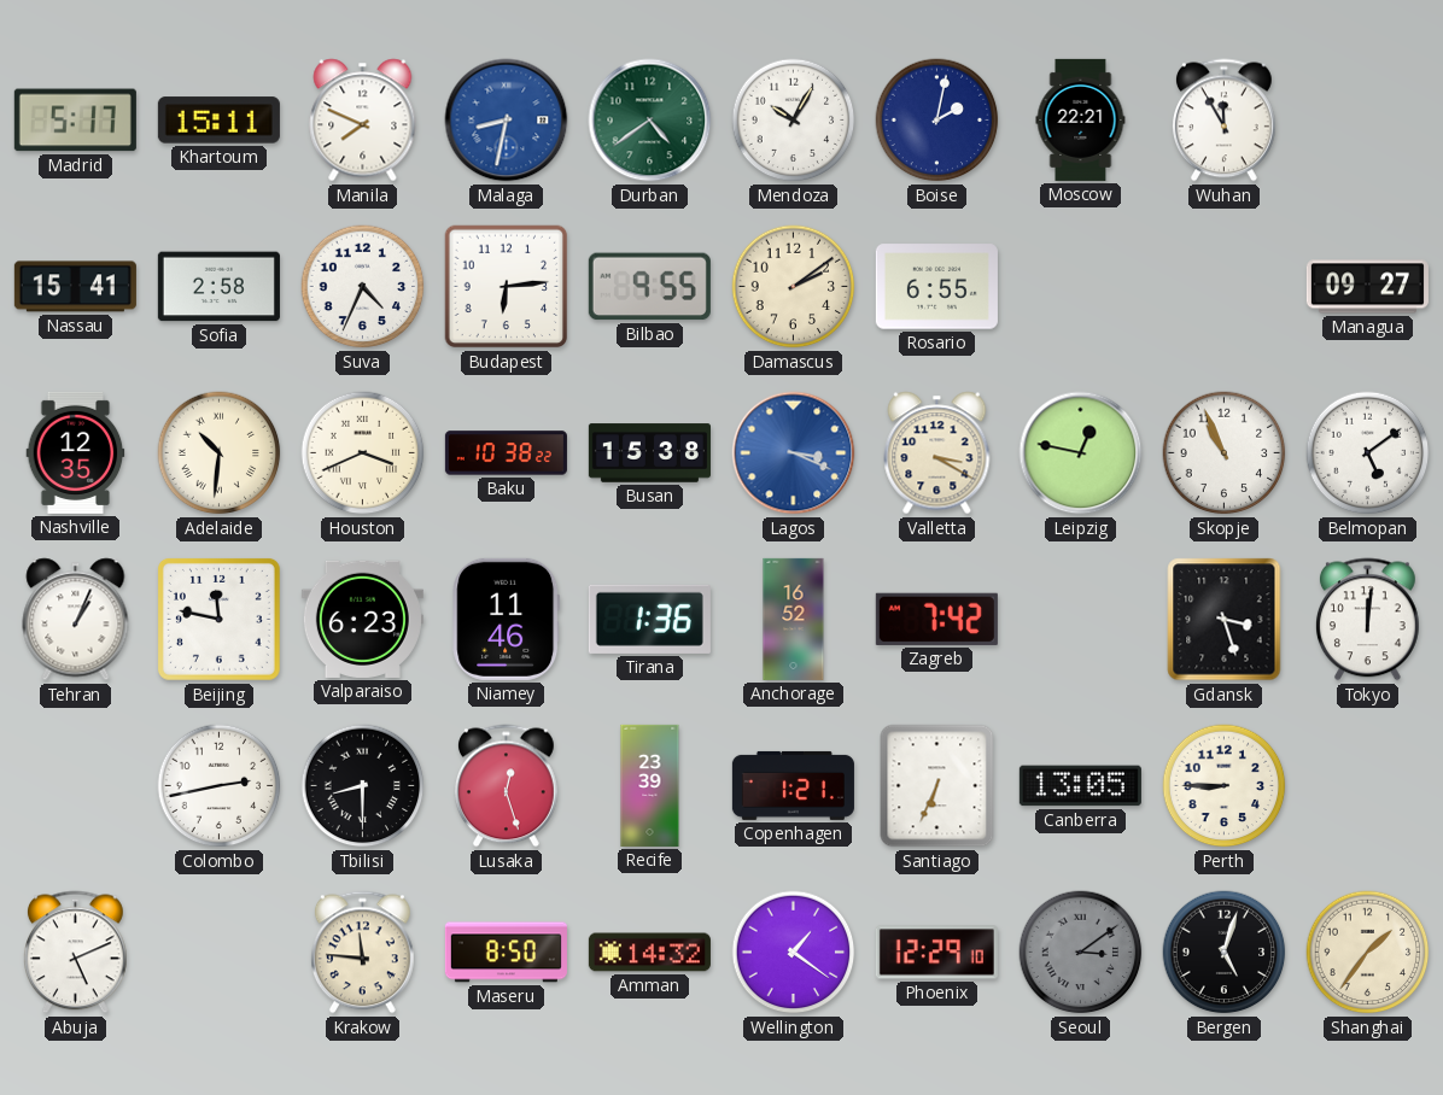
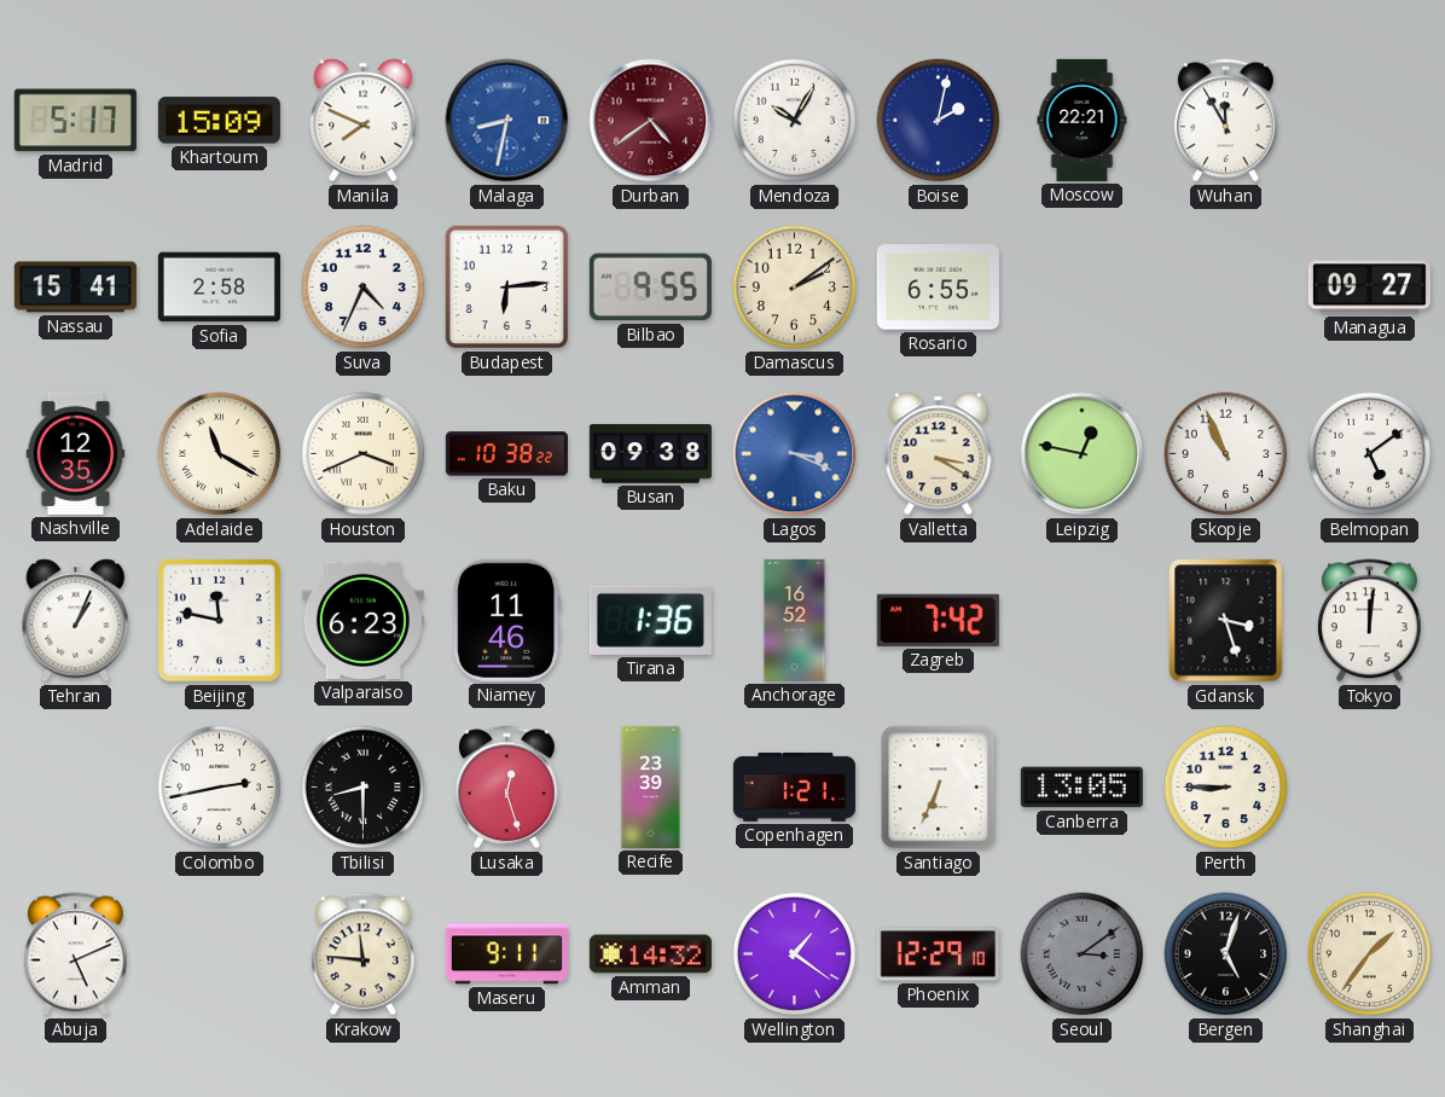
Khartoum: 15:11 -> 15:09
Durban dial: green -> burgundy
Adelaide: 10:31 -> 11:20
Busan: 15:38 -> 09:38
Maseru: 8:50 -> 9:11
